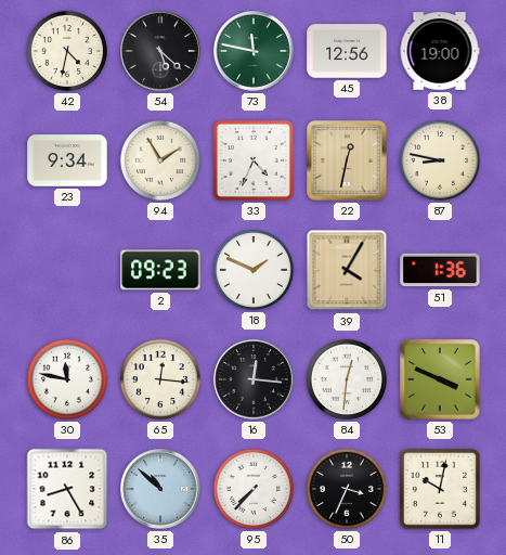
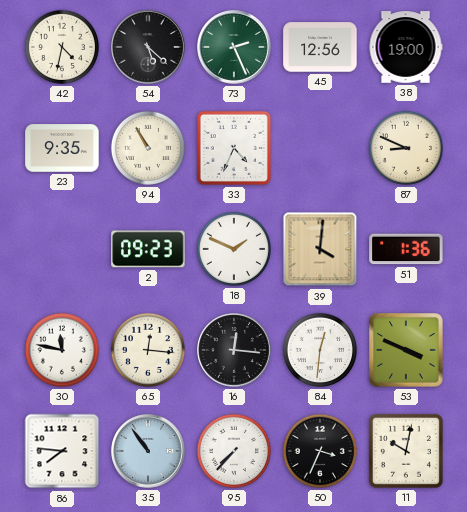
73: 11:47 -> 2:26
23: 9:34 -> 9:35
94: 1:55 -> 10:55
22: 12:32 -> none
87: 8:47 -> 8:49
39: 4:05 -> 4:01
86: 8:25 -> 7:46
35: 10:52 -> 10:54
